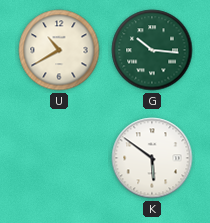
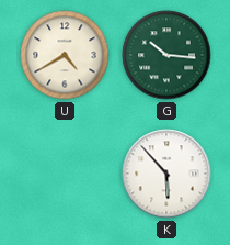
U: 10:40 -> 4:40
K: 5:51 -> 5:53
